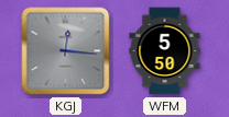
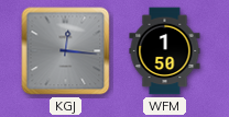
WFM: 5:50 -> 1:50
